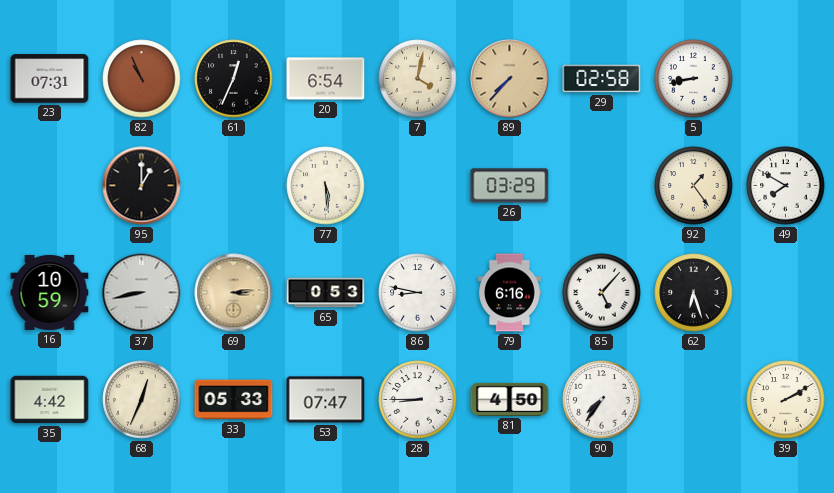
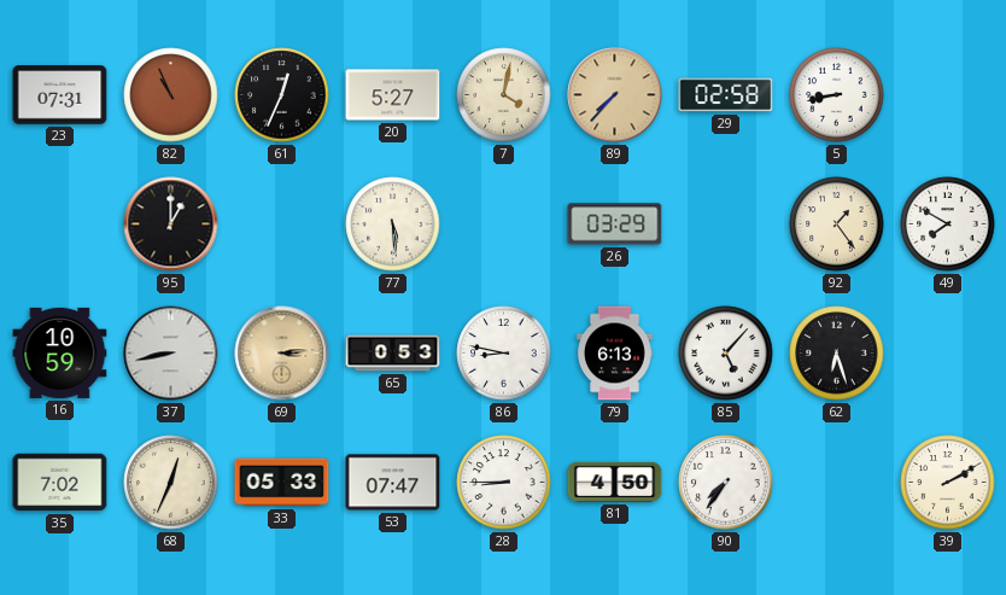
20: 6:54 -> 5:27
79: 6:16 -> 6:13
35: 4:42 -> 7:02
